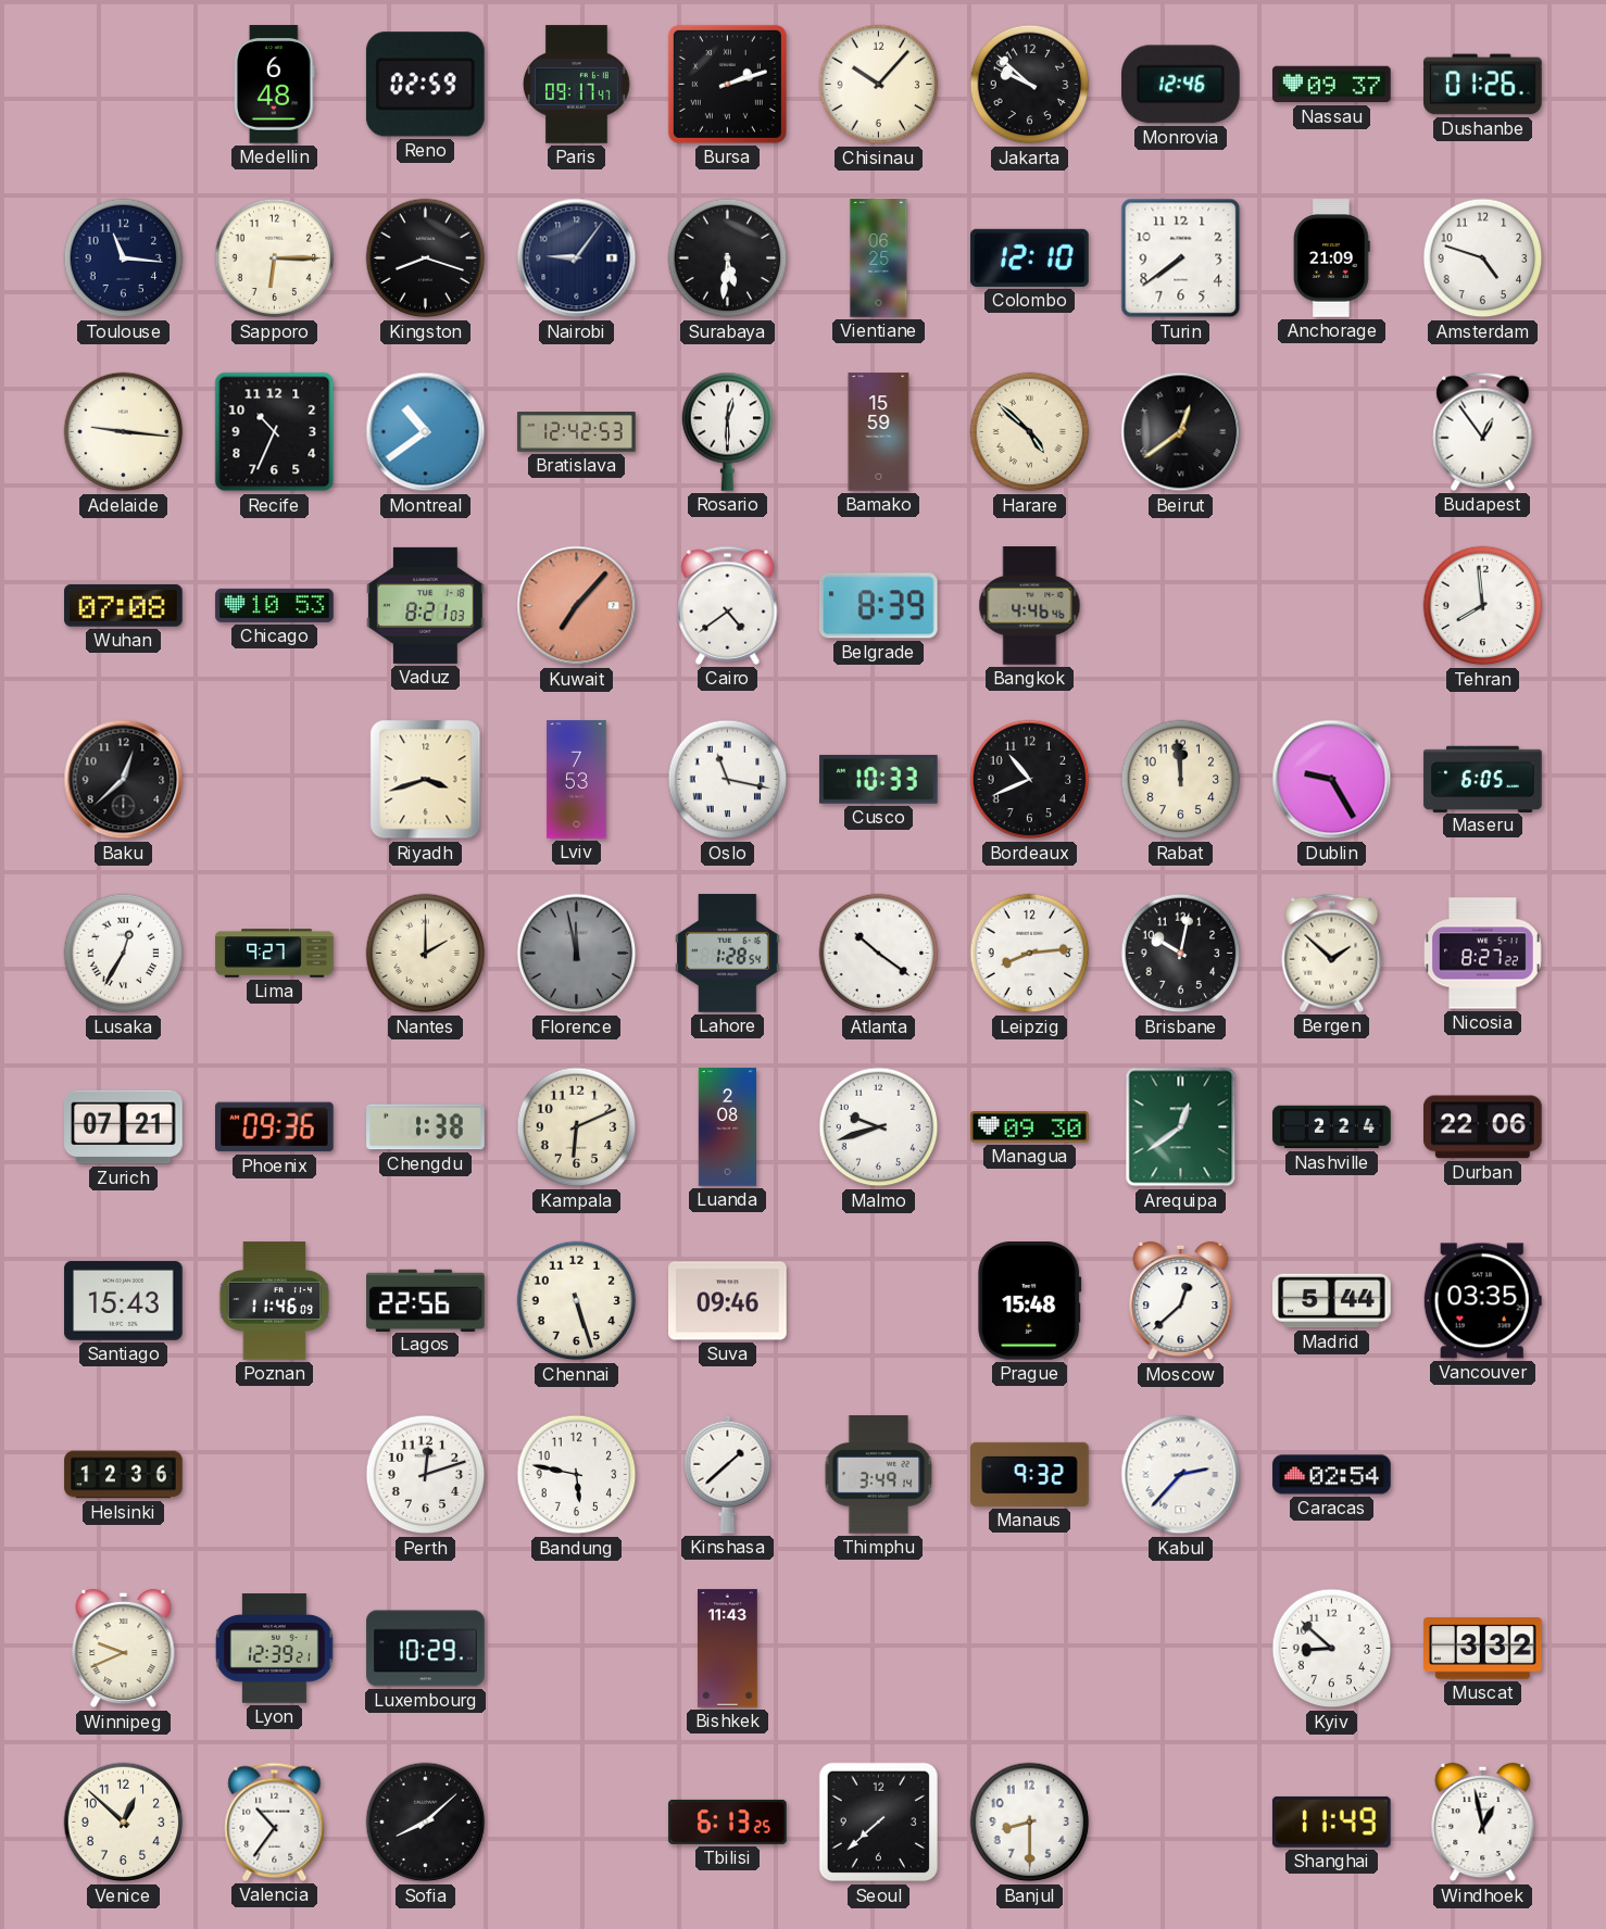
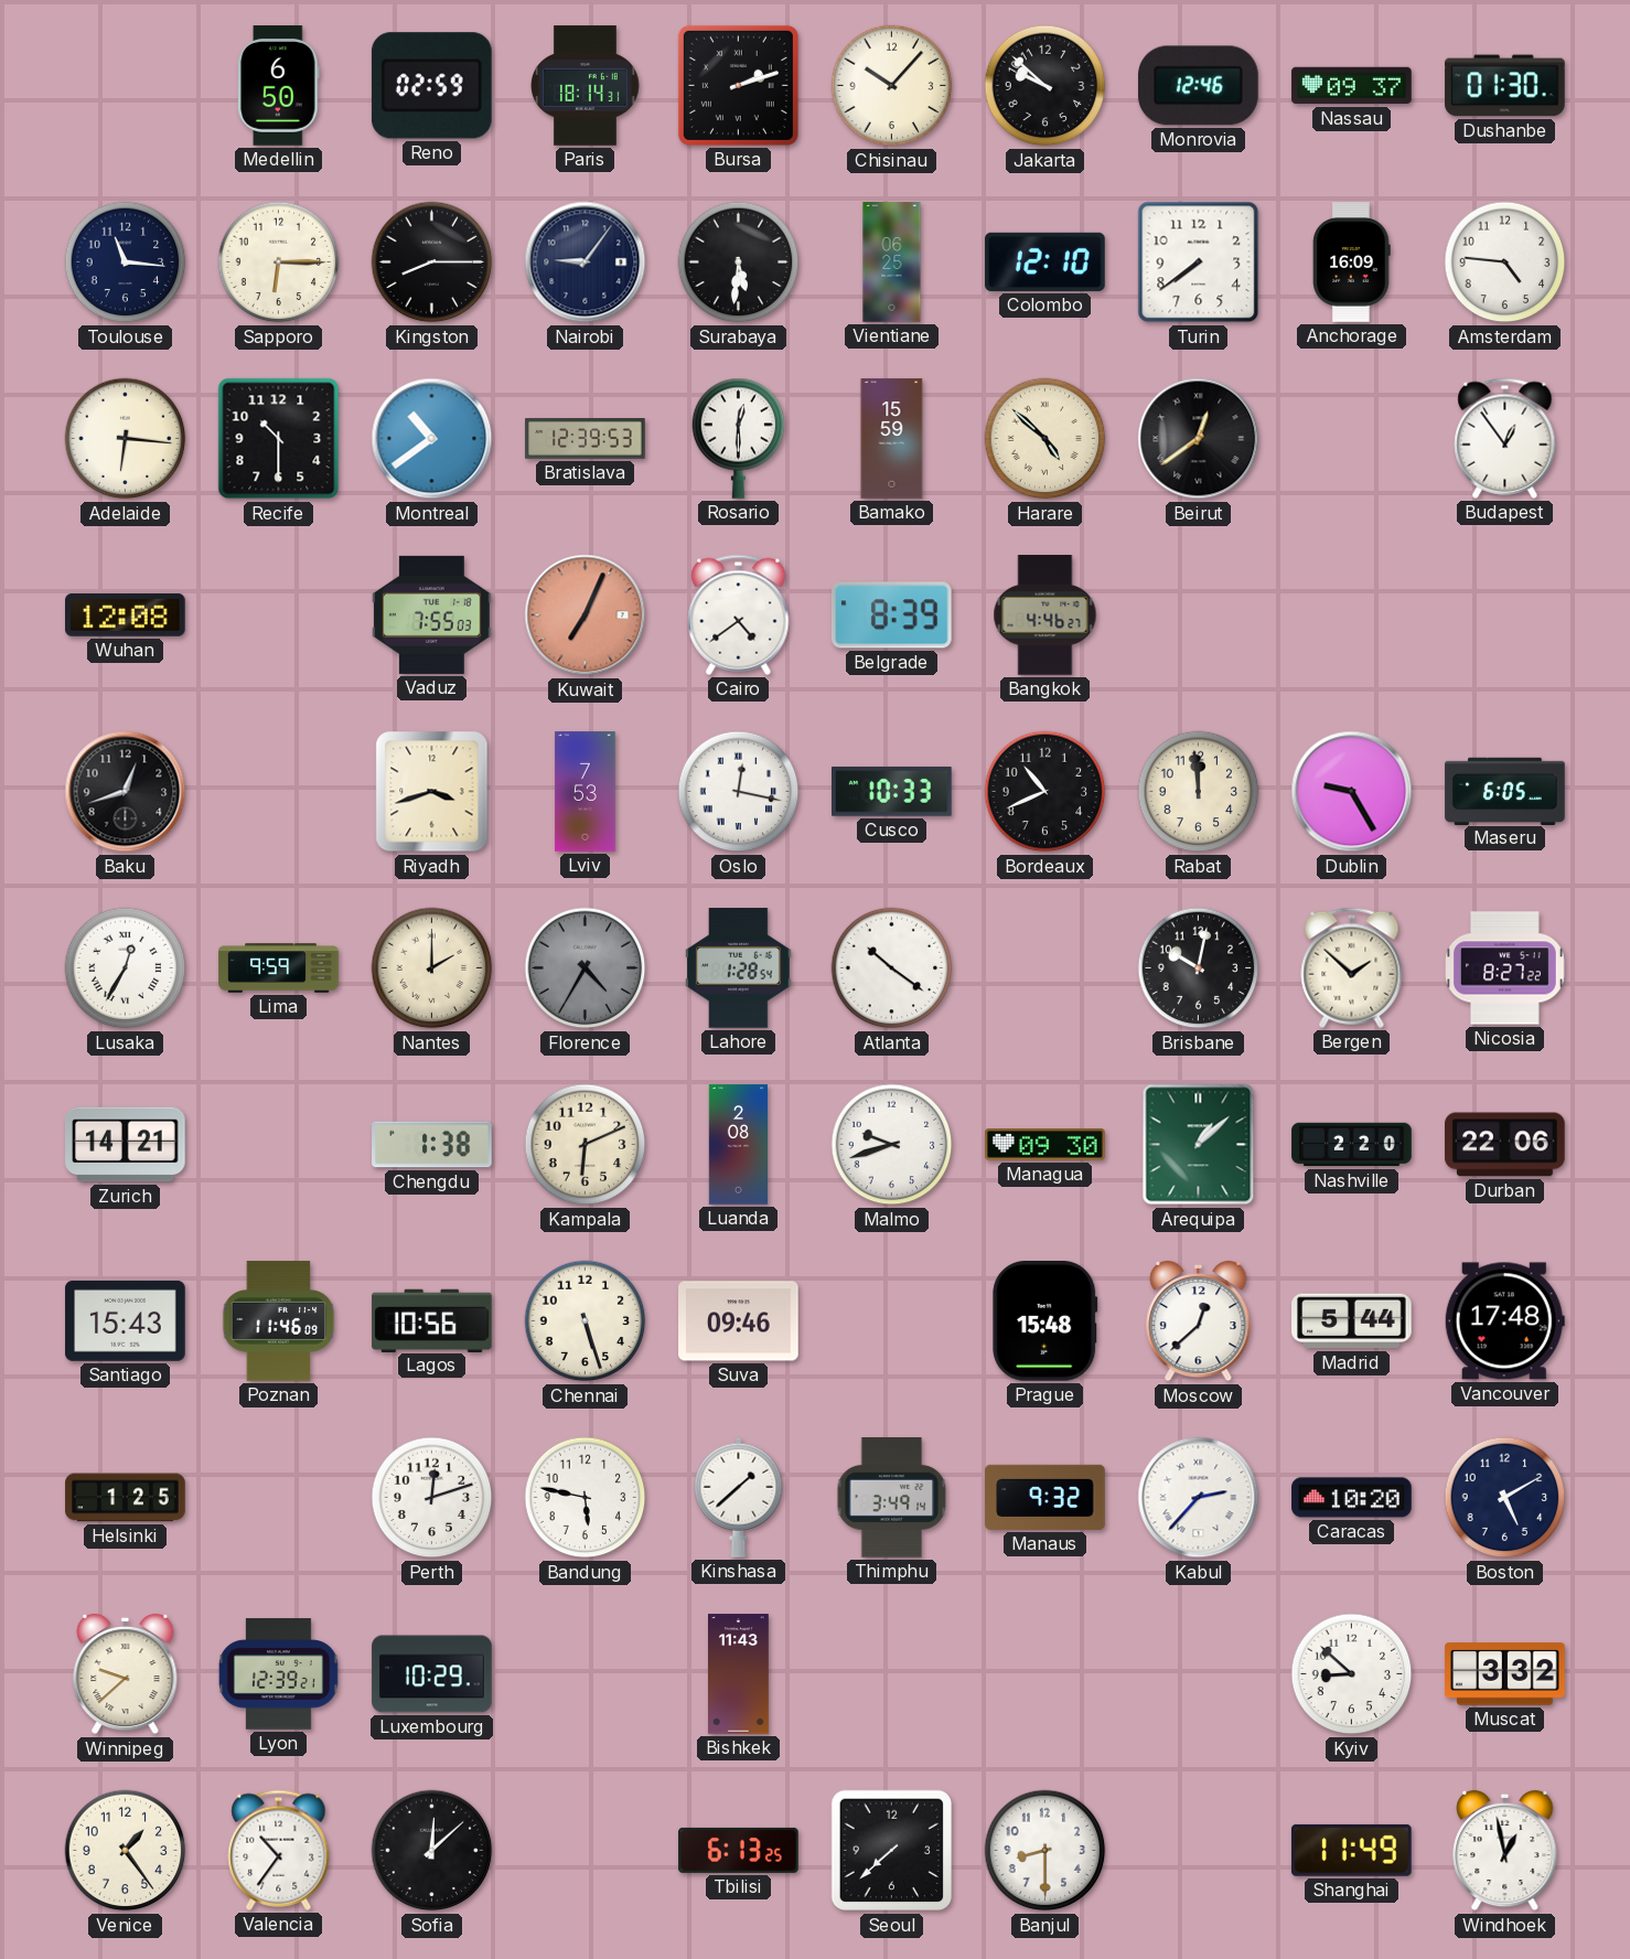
Medellin: 6:48 -> 6:50
Paris: 09:17 -> 18:14
Dushanbe: 01:26 -> 01:30
Kingston: 8:18 -> 8:15
Anchorage: 21:09 -> 16:09
Amsterdam: 4:48 -> 4:46
Adelaide: 9:16 -> 6:16
Recife: 10:34 -> 10:30
Bratislava: 12:42 -> 12:39
Wuhan: 07:08 -> 12:08
Chicago: 10:53 -> none
Vaduz: 8:21 -> 7:55
Kuwait: 7:07 -> 7:04
Bangkok: 4:46:46 -> 4:46:27
Tehran: 7:59 -> none
Baku: 12:38 -> 12:42
Oslo: 11:17 -> 12:17
Lima: 9:27 -> 9:59
Florence: 11:58 -> 4:35
Leipzig: 8:14 -> none
Zurich: 07:21 -> 14:21
Phoenix: 09:36 -> none
Arequipa: 12:39 -> 1:08
Nashville: 2:24 -> 2:20
Lagos: 22:56 -> 10:56
Vancouver: 03:35 -> 17:48
Helsinki: 12:36 -> 1:25
Caracas: 02:54 -> 10:20
Boston: none -> 5:10
Winnipeg: 9:41 -> 9:38
Venice: 12:52 -> 1:24
Sofia: 8:08 -> 12:08
